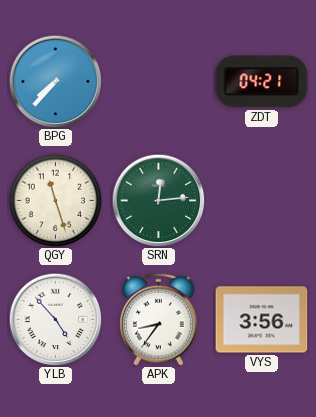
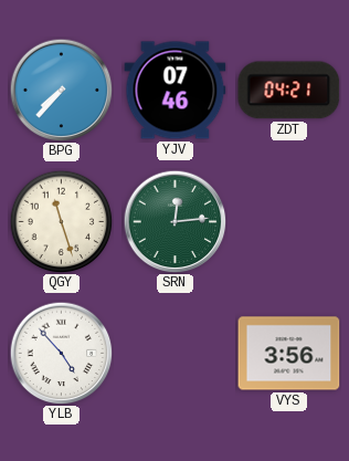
YJV: none -> 07:46
APK: 8:36 -> none
